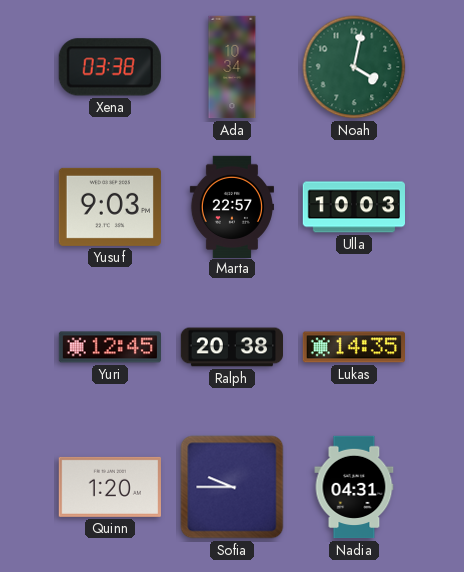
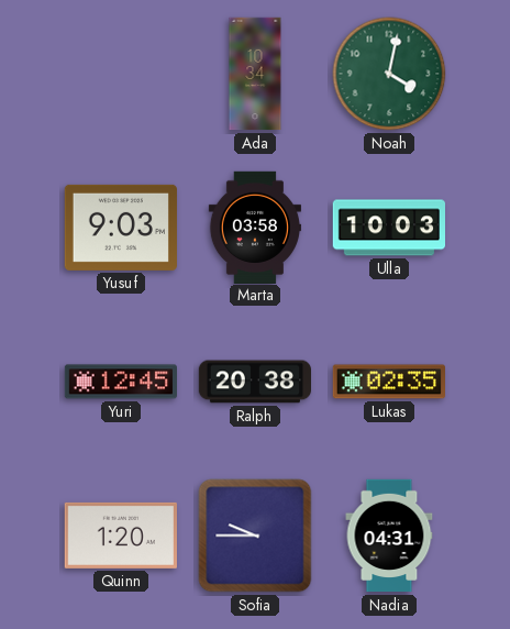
Xena: 03:38 -> none
Marta: 22:57 -> 03:58
Lukas: 14:35 -> 02:35
